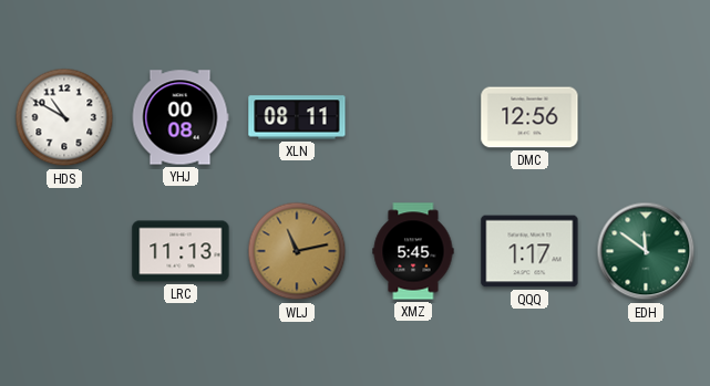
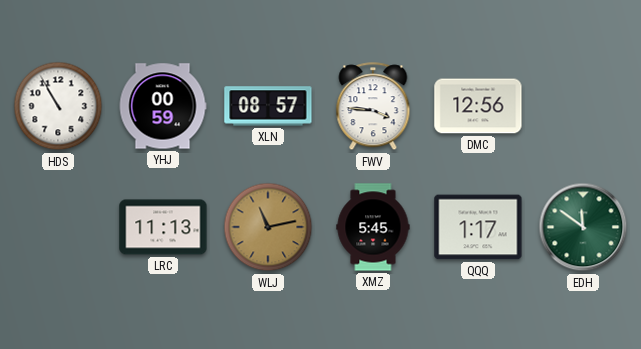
HDS: 10:50 -> 10:55
YHJ: 00:08 -> 00:59
XLN: 08:11 -> 08:57
FWV: none -> 3:46
